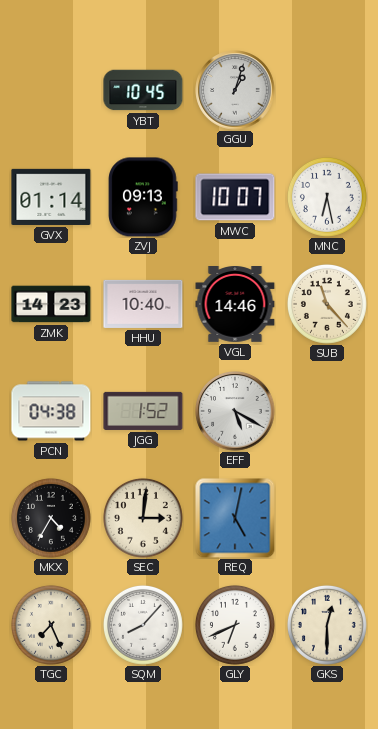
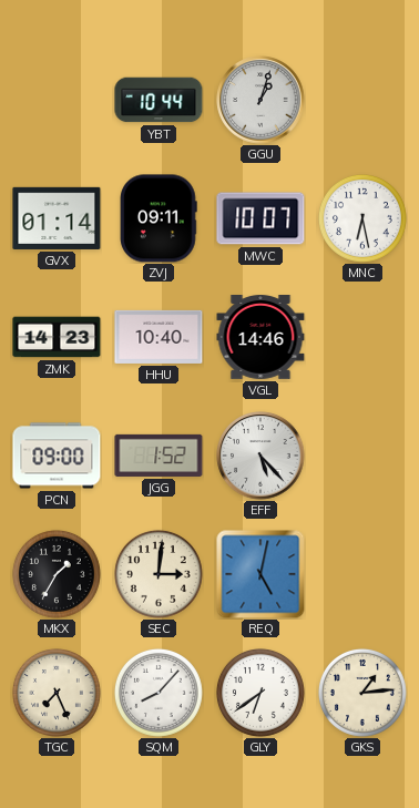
YBT: 10:45 -> 10:44
ZVJ: 09:13 -> 09:11
SUB: 11:23 -> none
PCN: 04:38 -> 09:00
EFF: 5:20 -> 5:23
MKX: 4:35 -> 1:35
GLY: 6:41 -> 6:39
GKS: 12:30 -> 1:14
